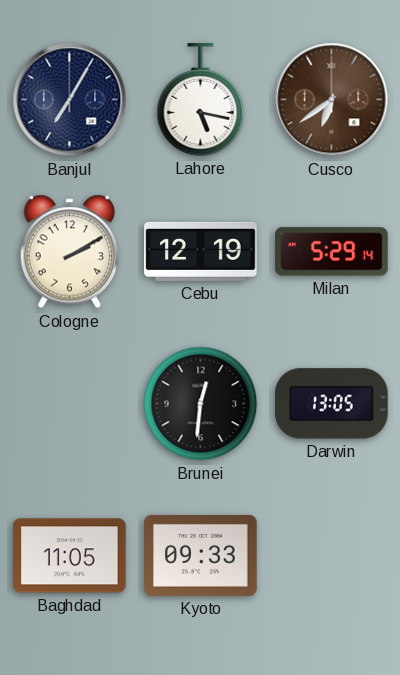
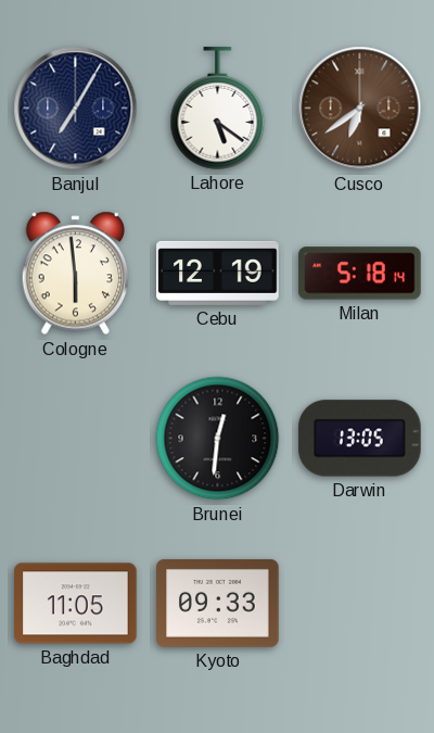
Lahore: 5:17 -> 5:21
Cologne: 2:10 -> 5:59
Milan: 5:29 -> 5:18
